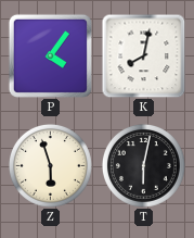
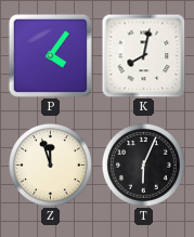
Z: 5:57 -> 11:57
T: 6:02 -> 6:04
